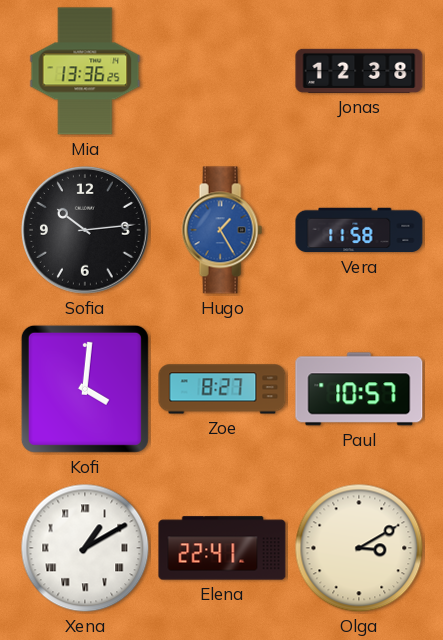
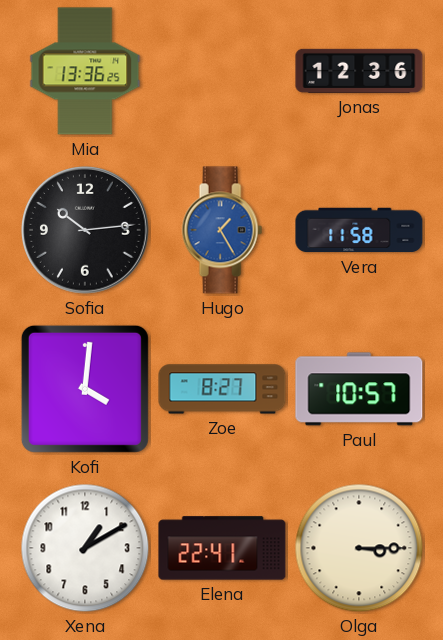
Jonas: 12:38 -> 12:36
Xena numerals: Roman -> Arabic
Olga: 3:10 -> 3:15
